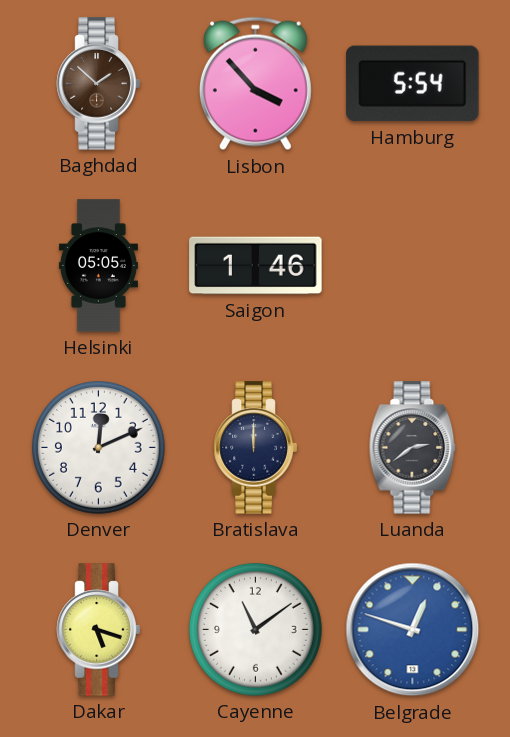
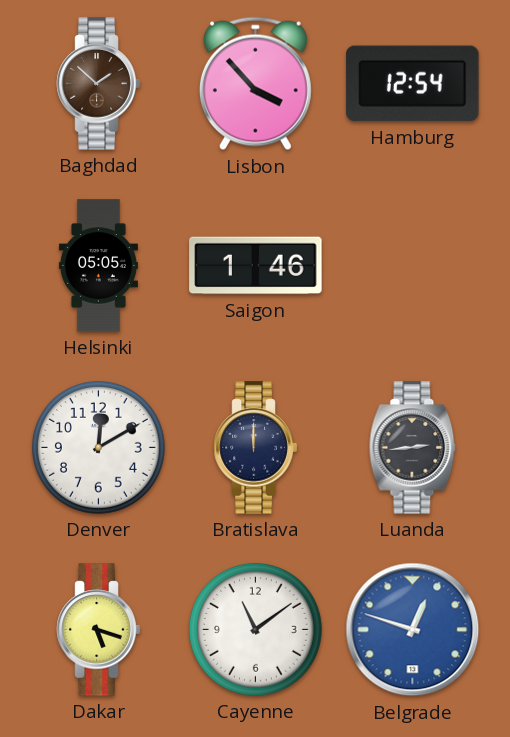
Hamburg: 5:54 -> 12:54
Denver: 12:11 -> 12:10
Luanda: 2:39 -> 2:44
